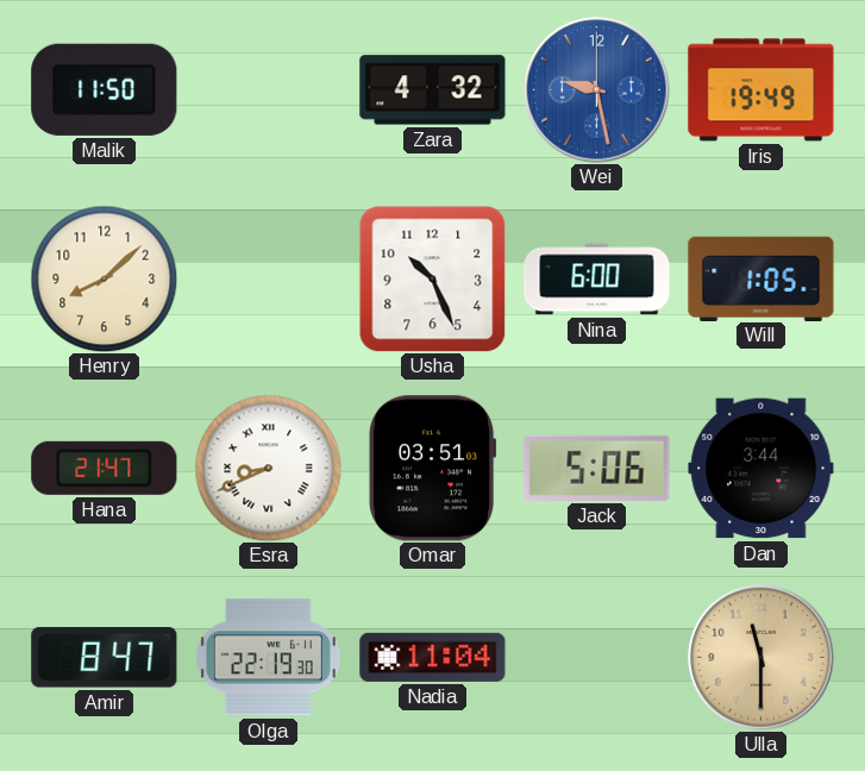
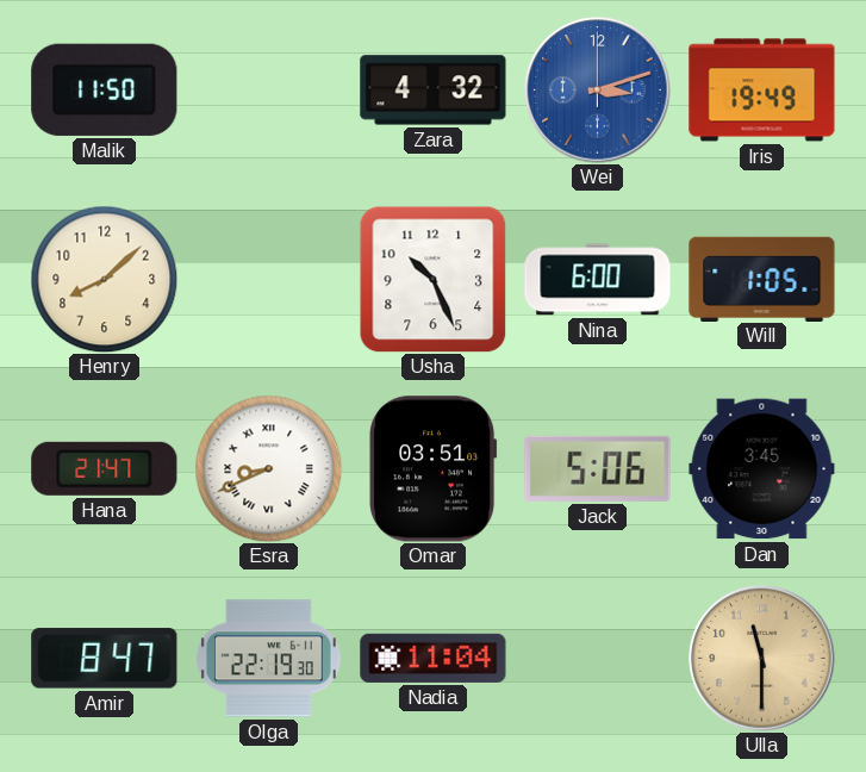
Wei: 9:28 -> 3:12
Dan: 3:44 -> 3:45
